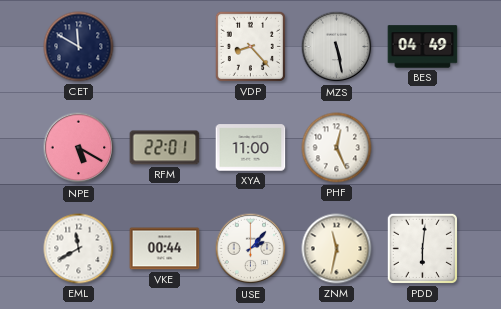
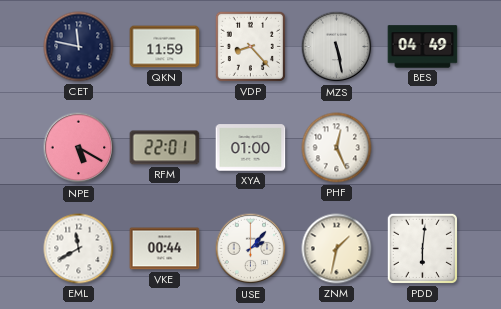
CET: 11:50 -> 11:47
QKN: none -> 11:59
XYA: 11:00 -> 01:00
ZNM: 11:32 -> 1:32
